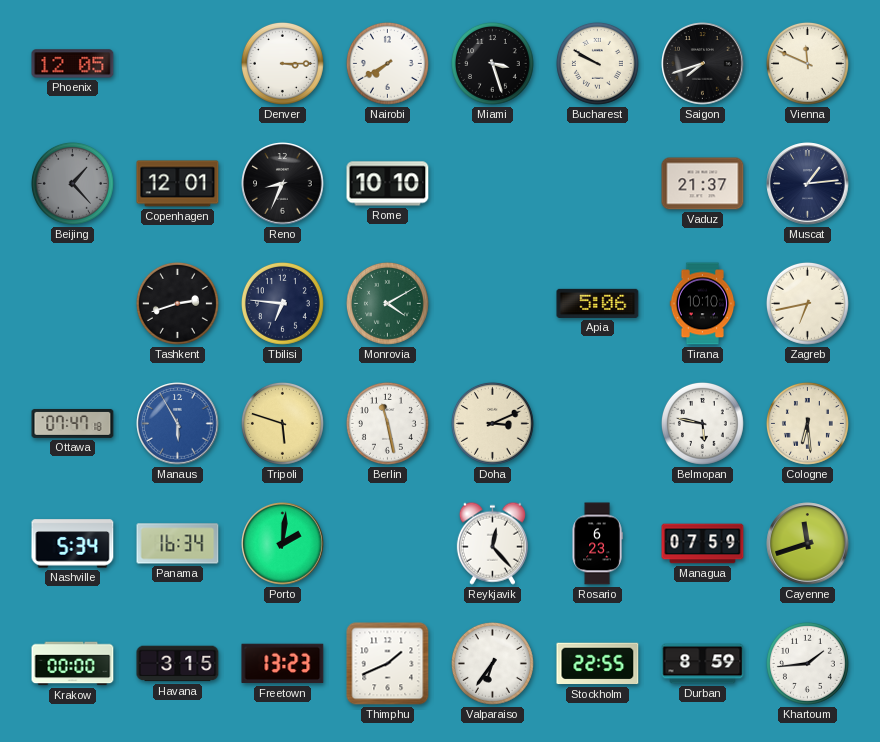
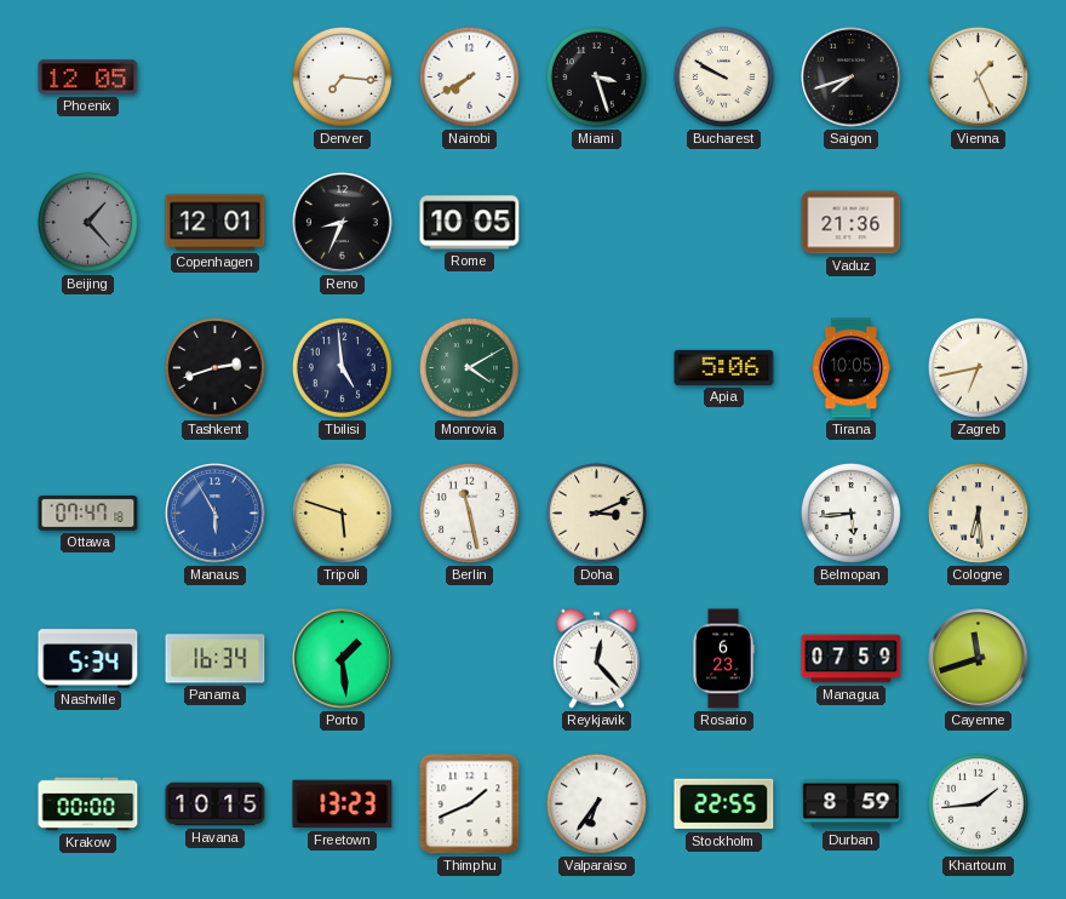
Denver: 3:15 -> 7:16
Vienna: 11:49 -> 1:26
Rome: 10:10 -> 10:05
Vaduz: 21:37 -> 21:36
Muscat: 1:14 -> none
Tbilisi: 6:46 -> 4:59
Tirana: 10:10 -> 10:05
Belmopan: 5:47 -> 5:44
Porto: 2:01 -> 1:29
Havana: 3:15 -> 10:15
